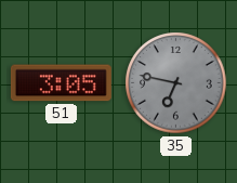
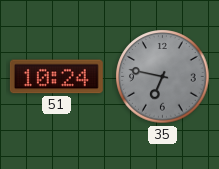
51: 3:05 -> 10:24
